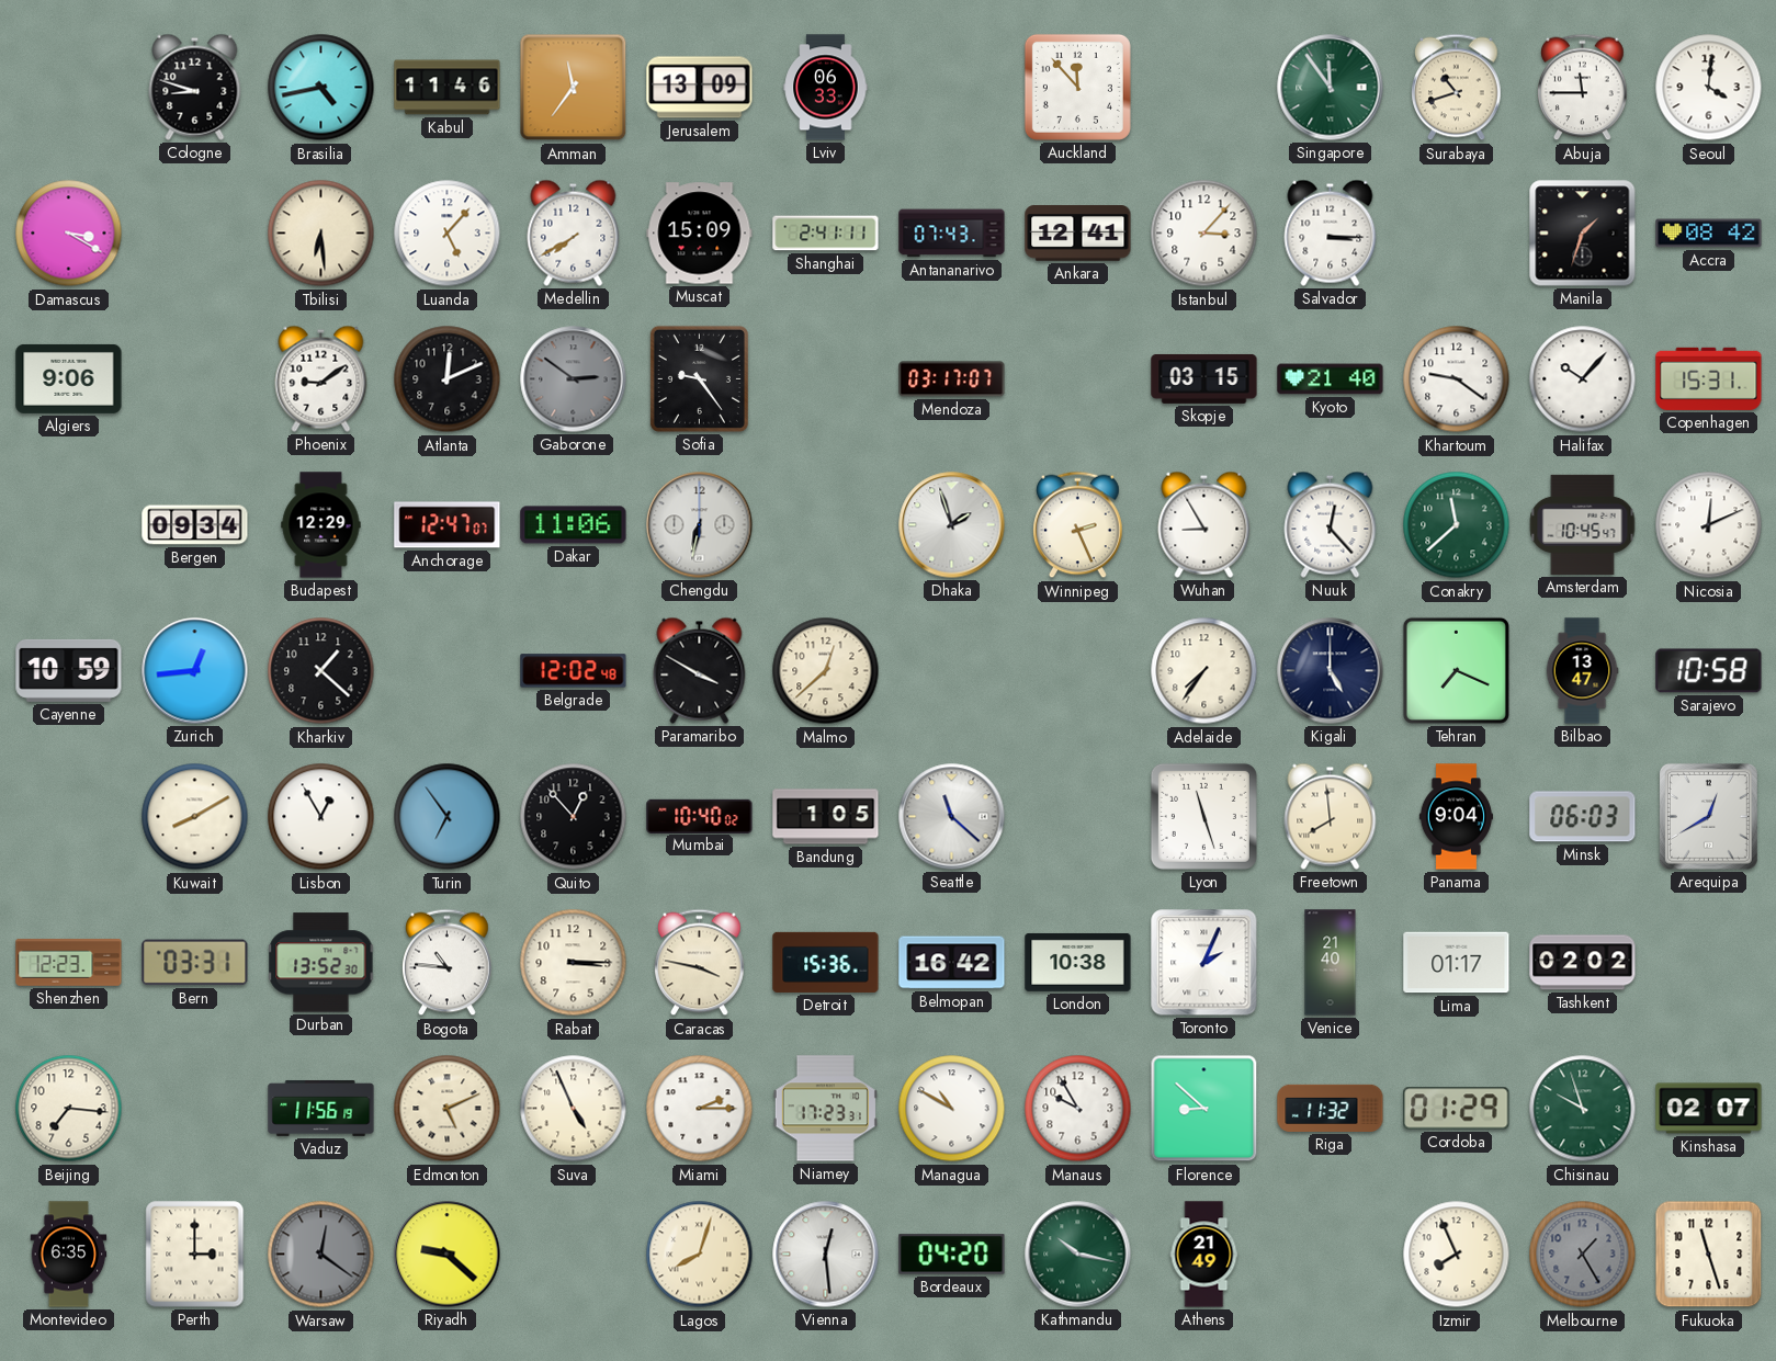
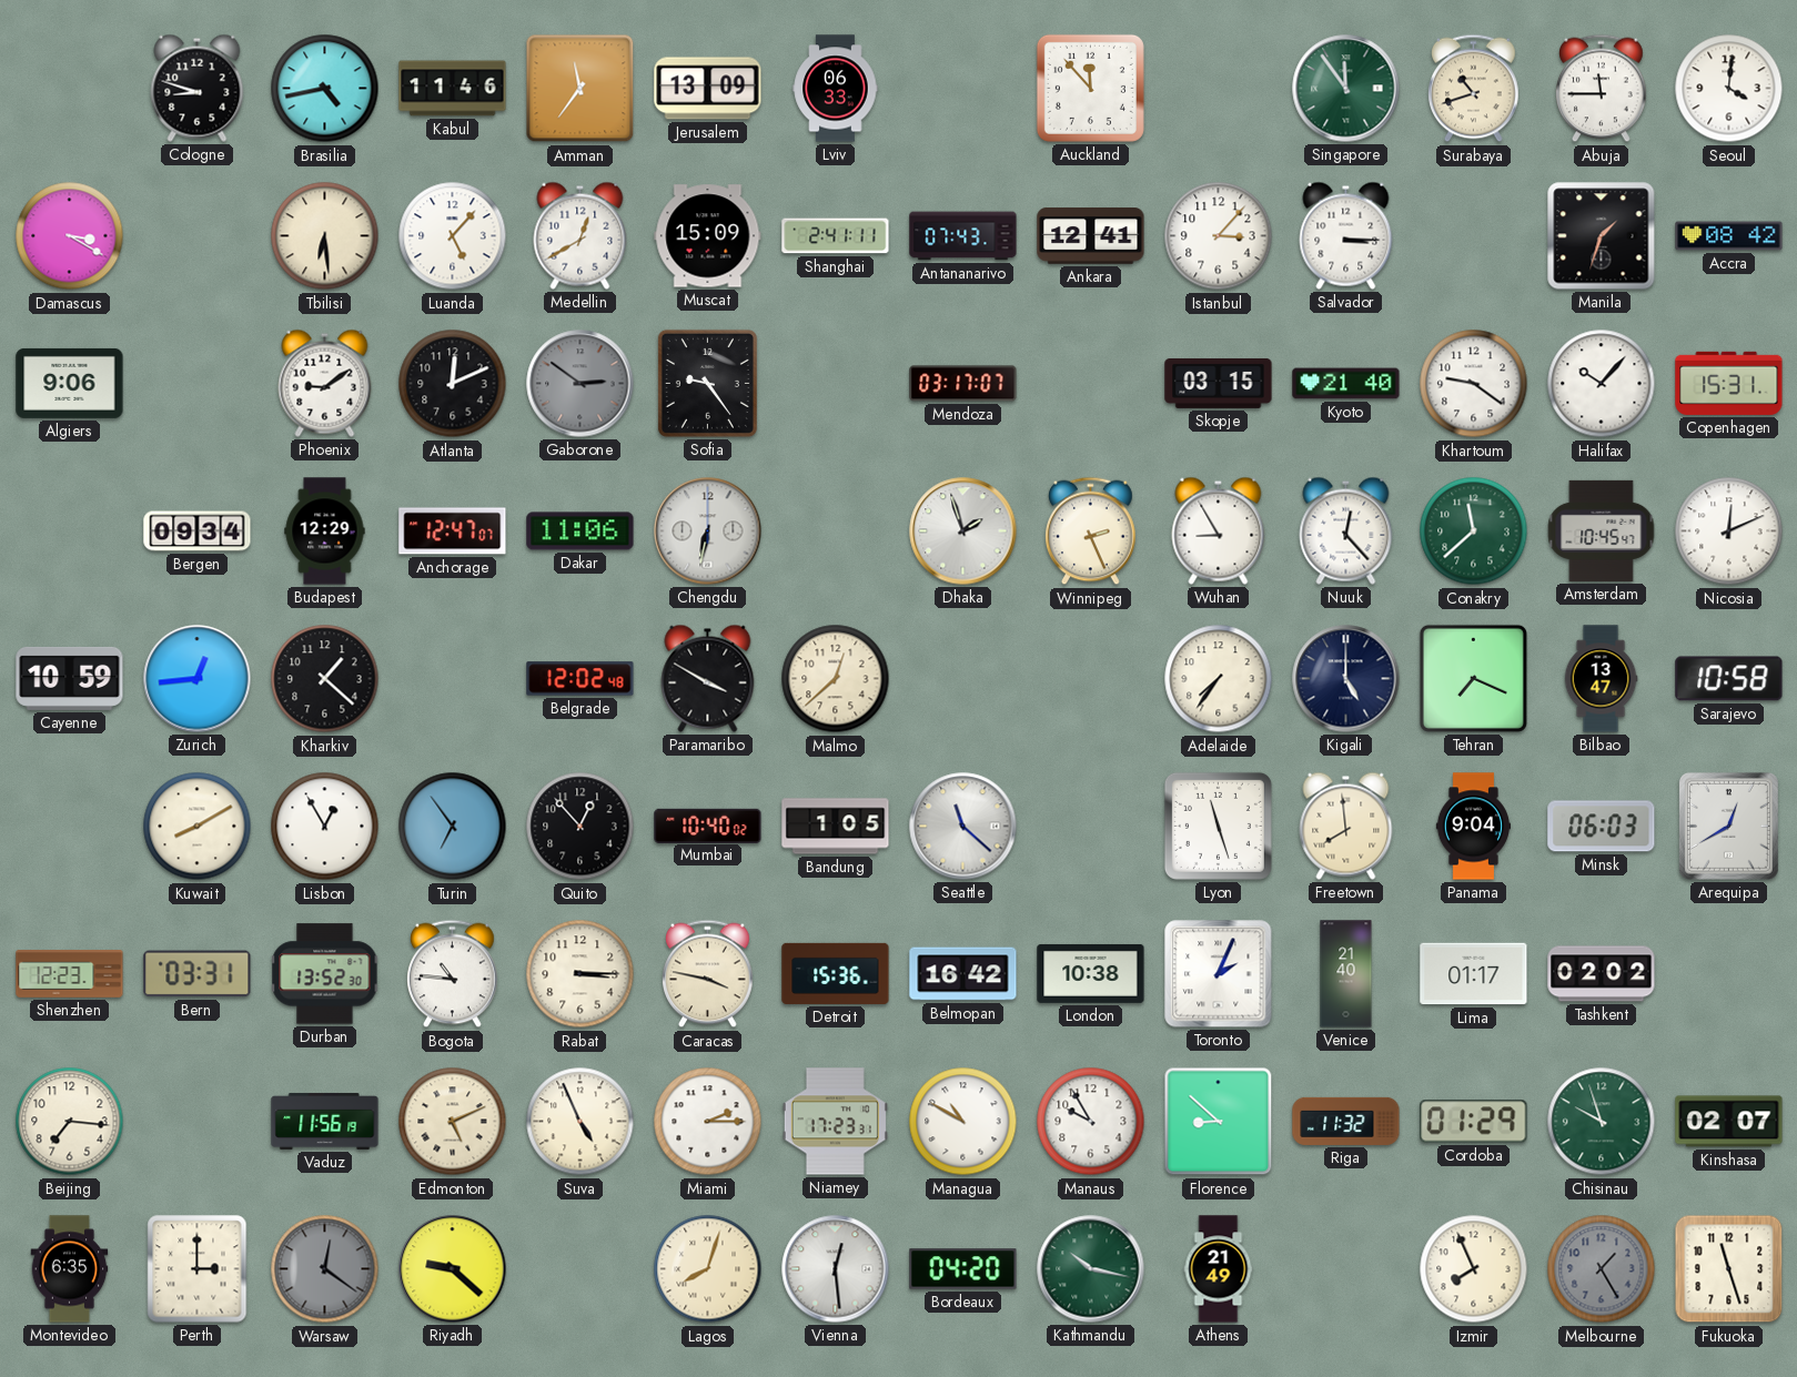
Medellin: 7:40 -> 12:40
